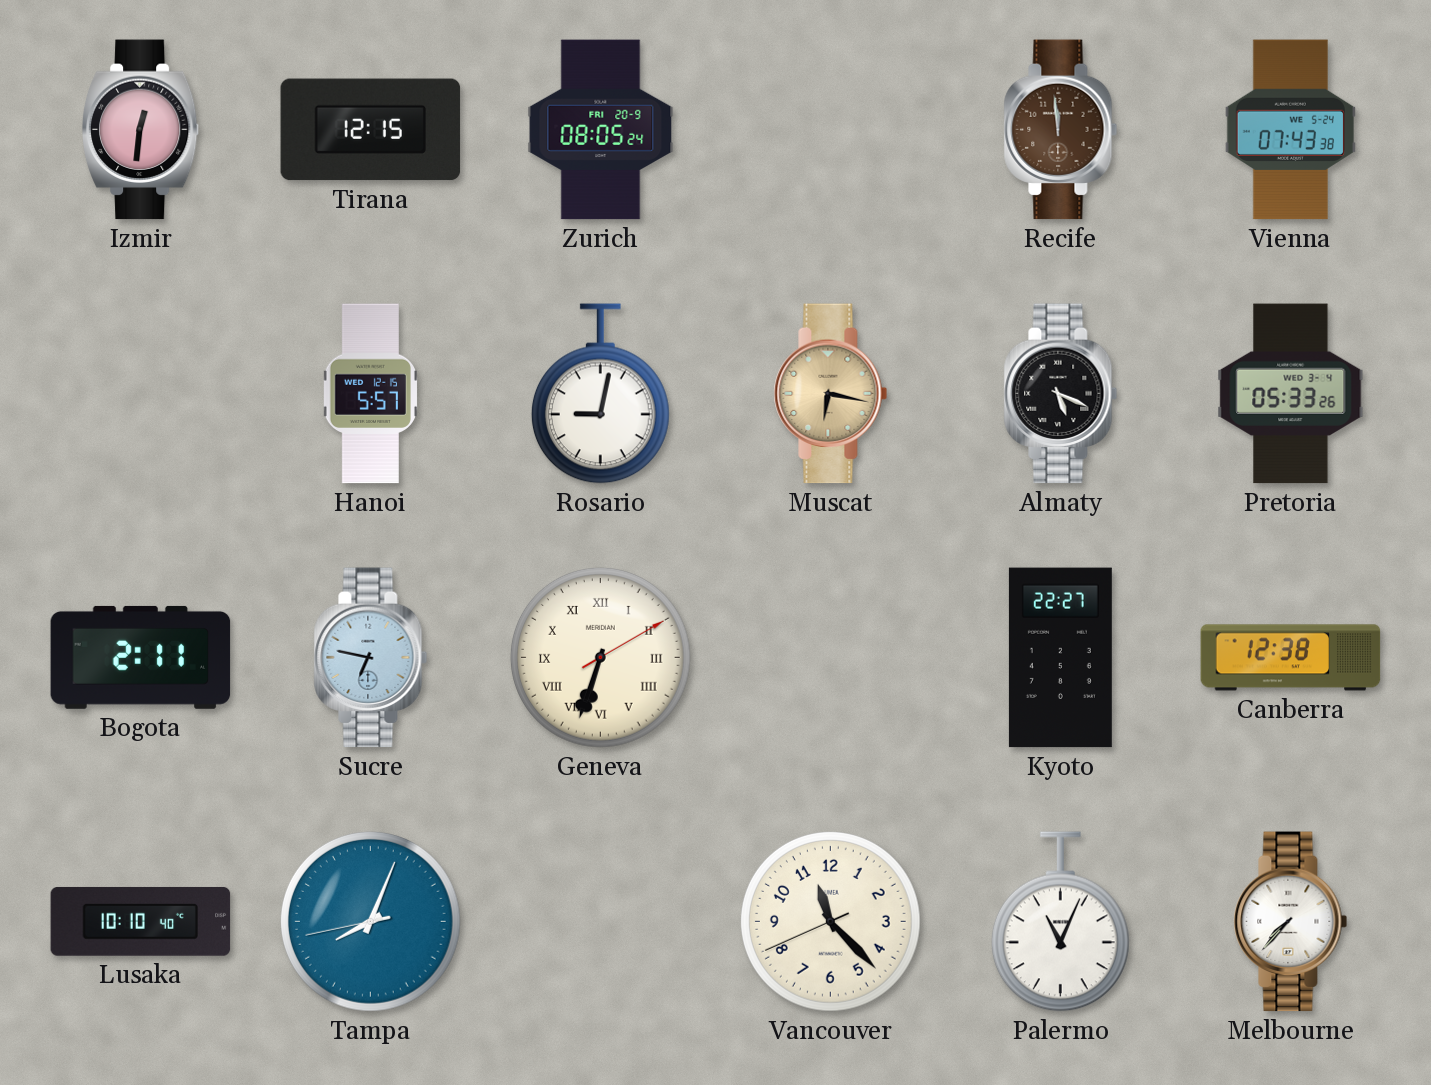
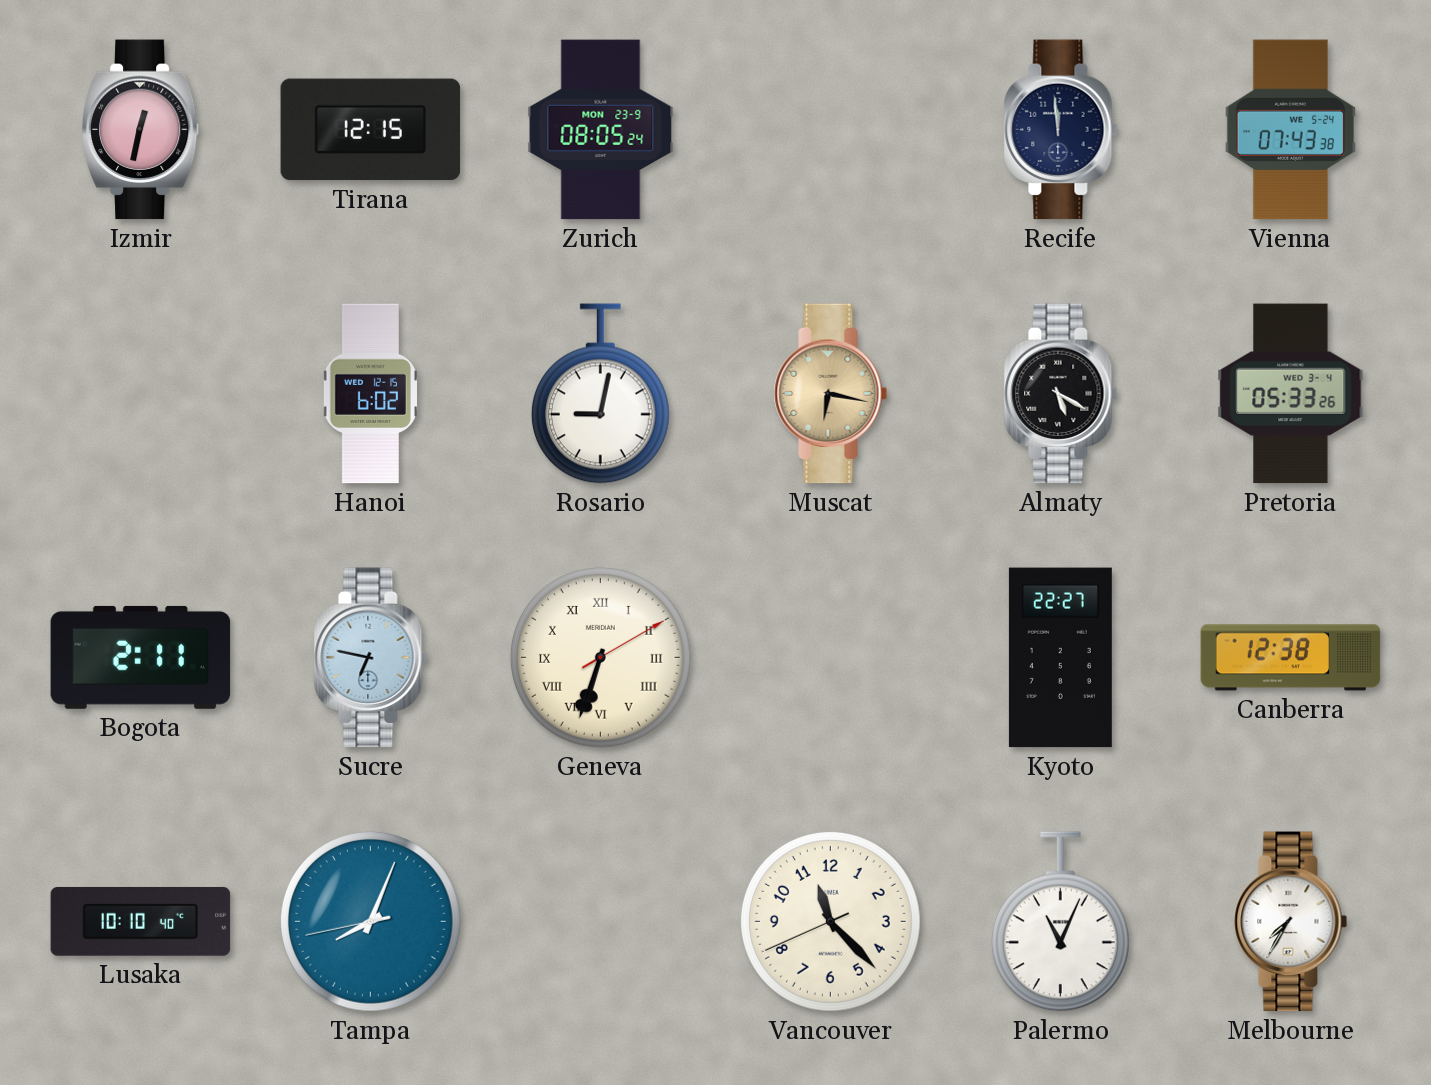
Izmir: 12:31 -> 12:32
Zurich date: FRI 20-9 -> MON 23-9
Recife dial: brown -> navy
Hanoi: 5:57 -> 6:02
Almaty: 5:19 -> 5:20
Melbourne: 7:37 -> 7:35
